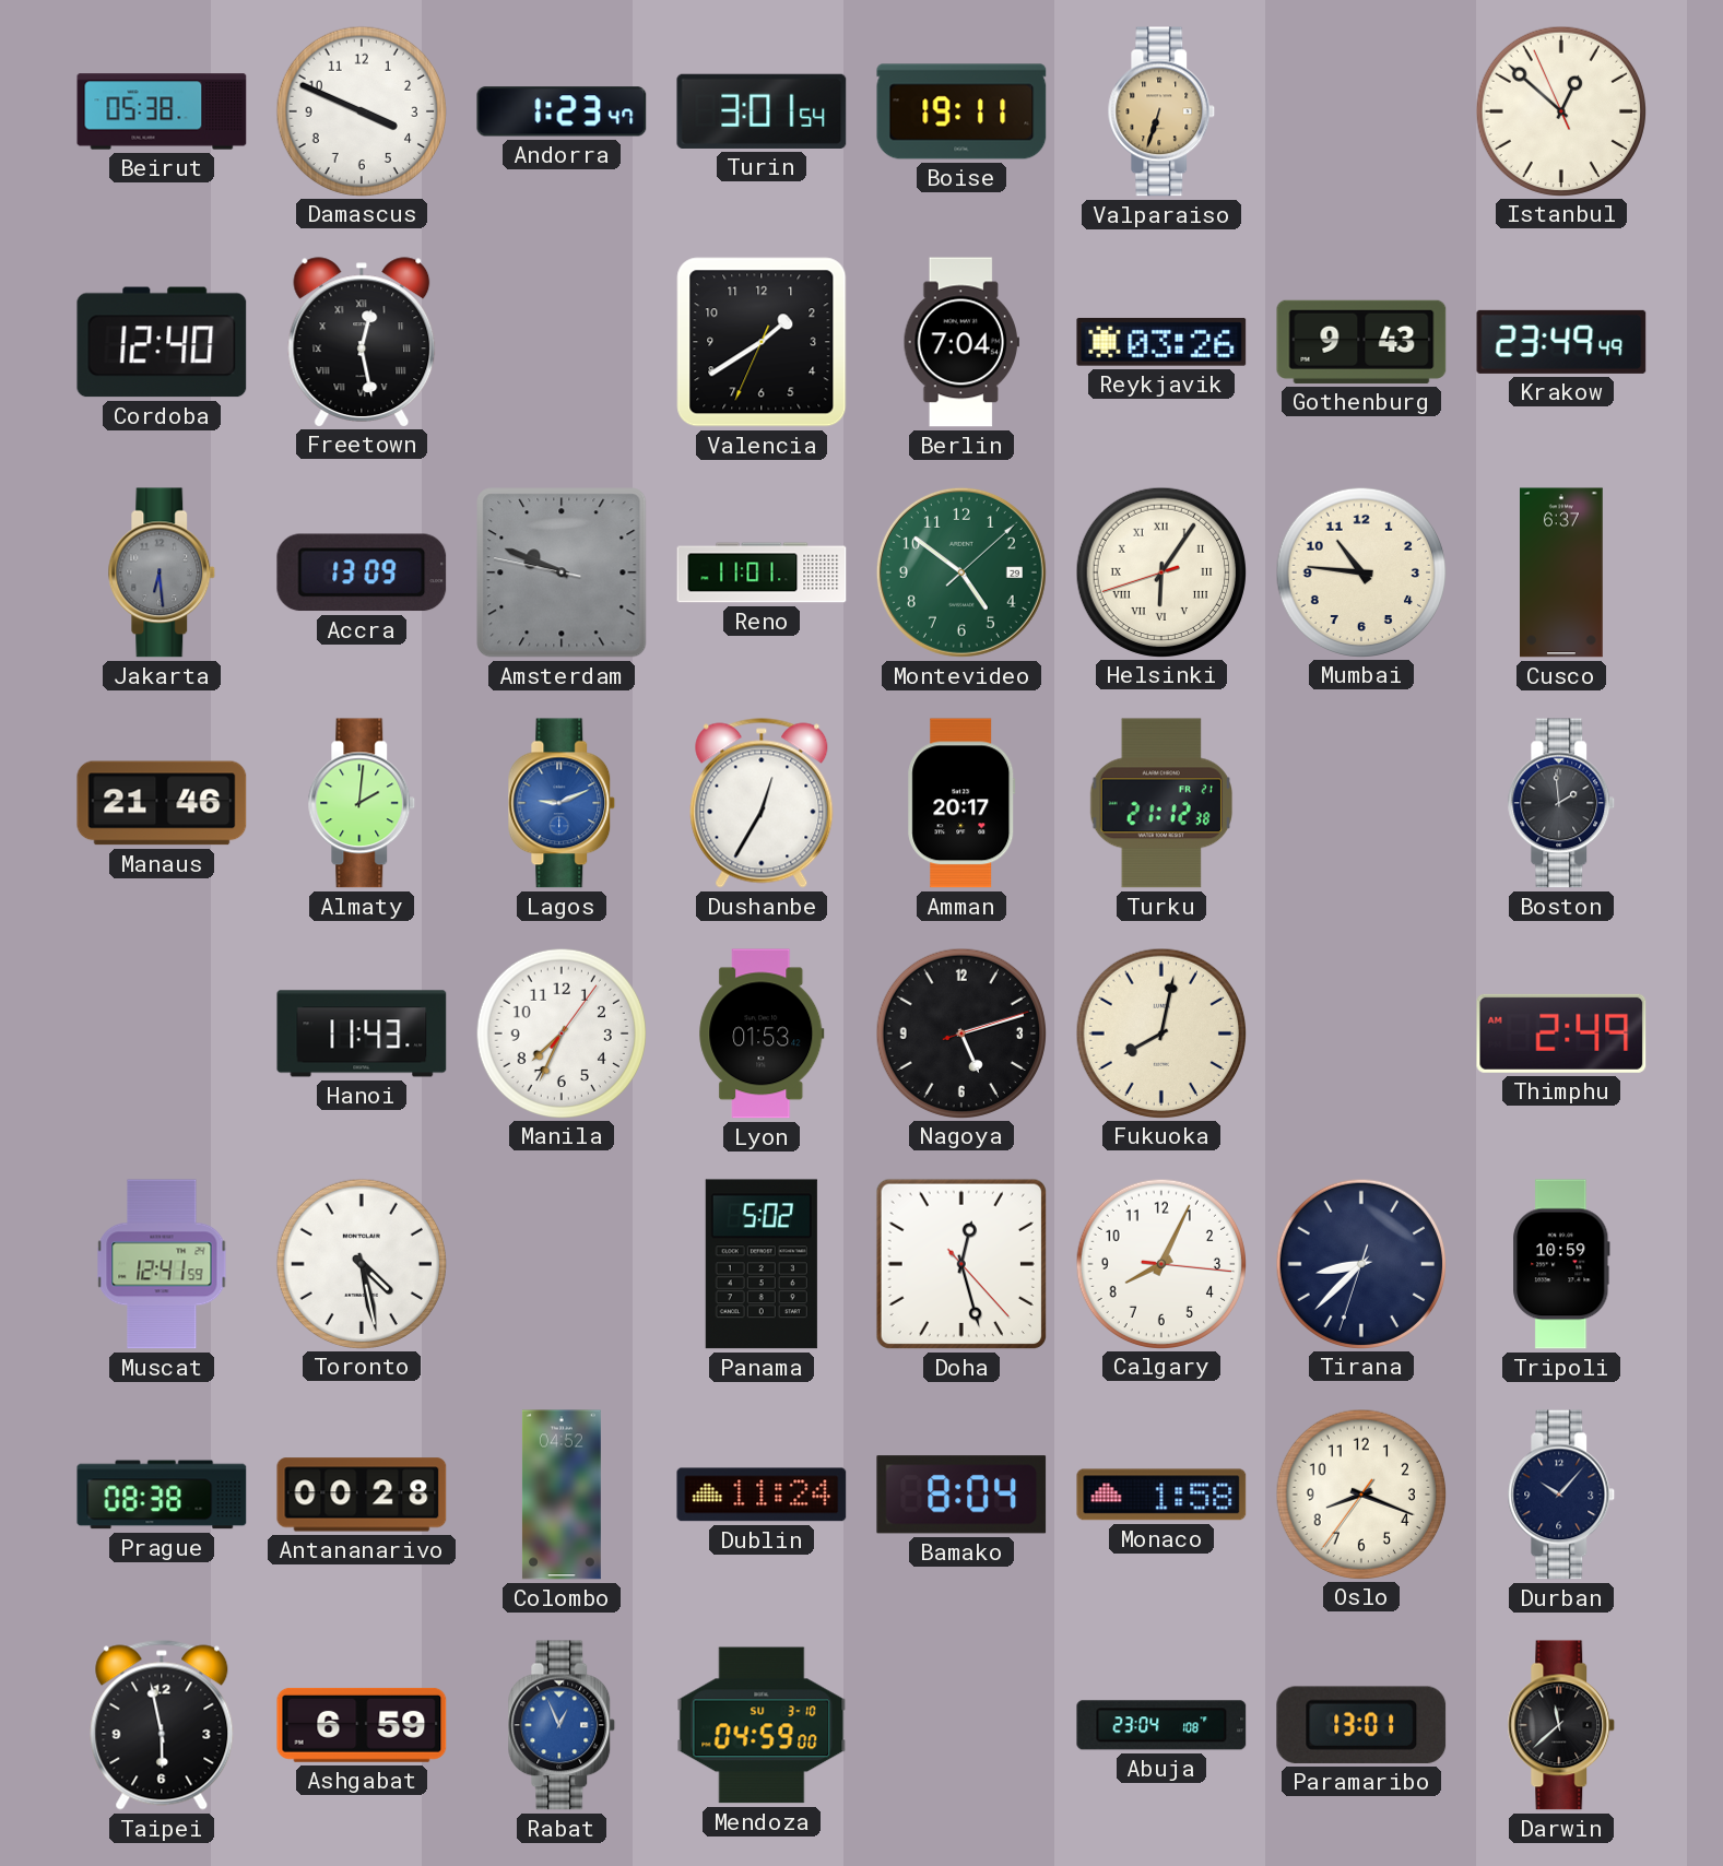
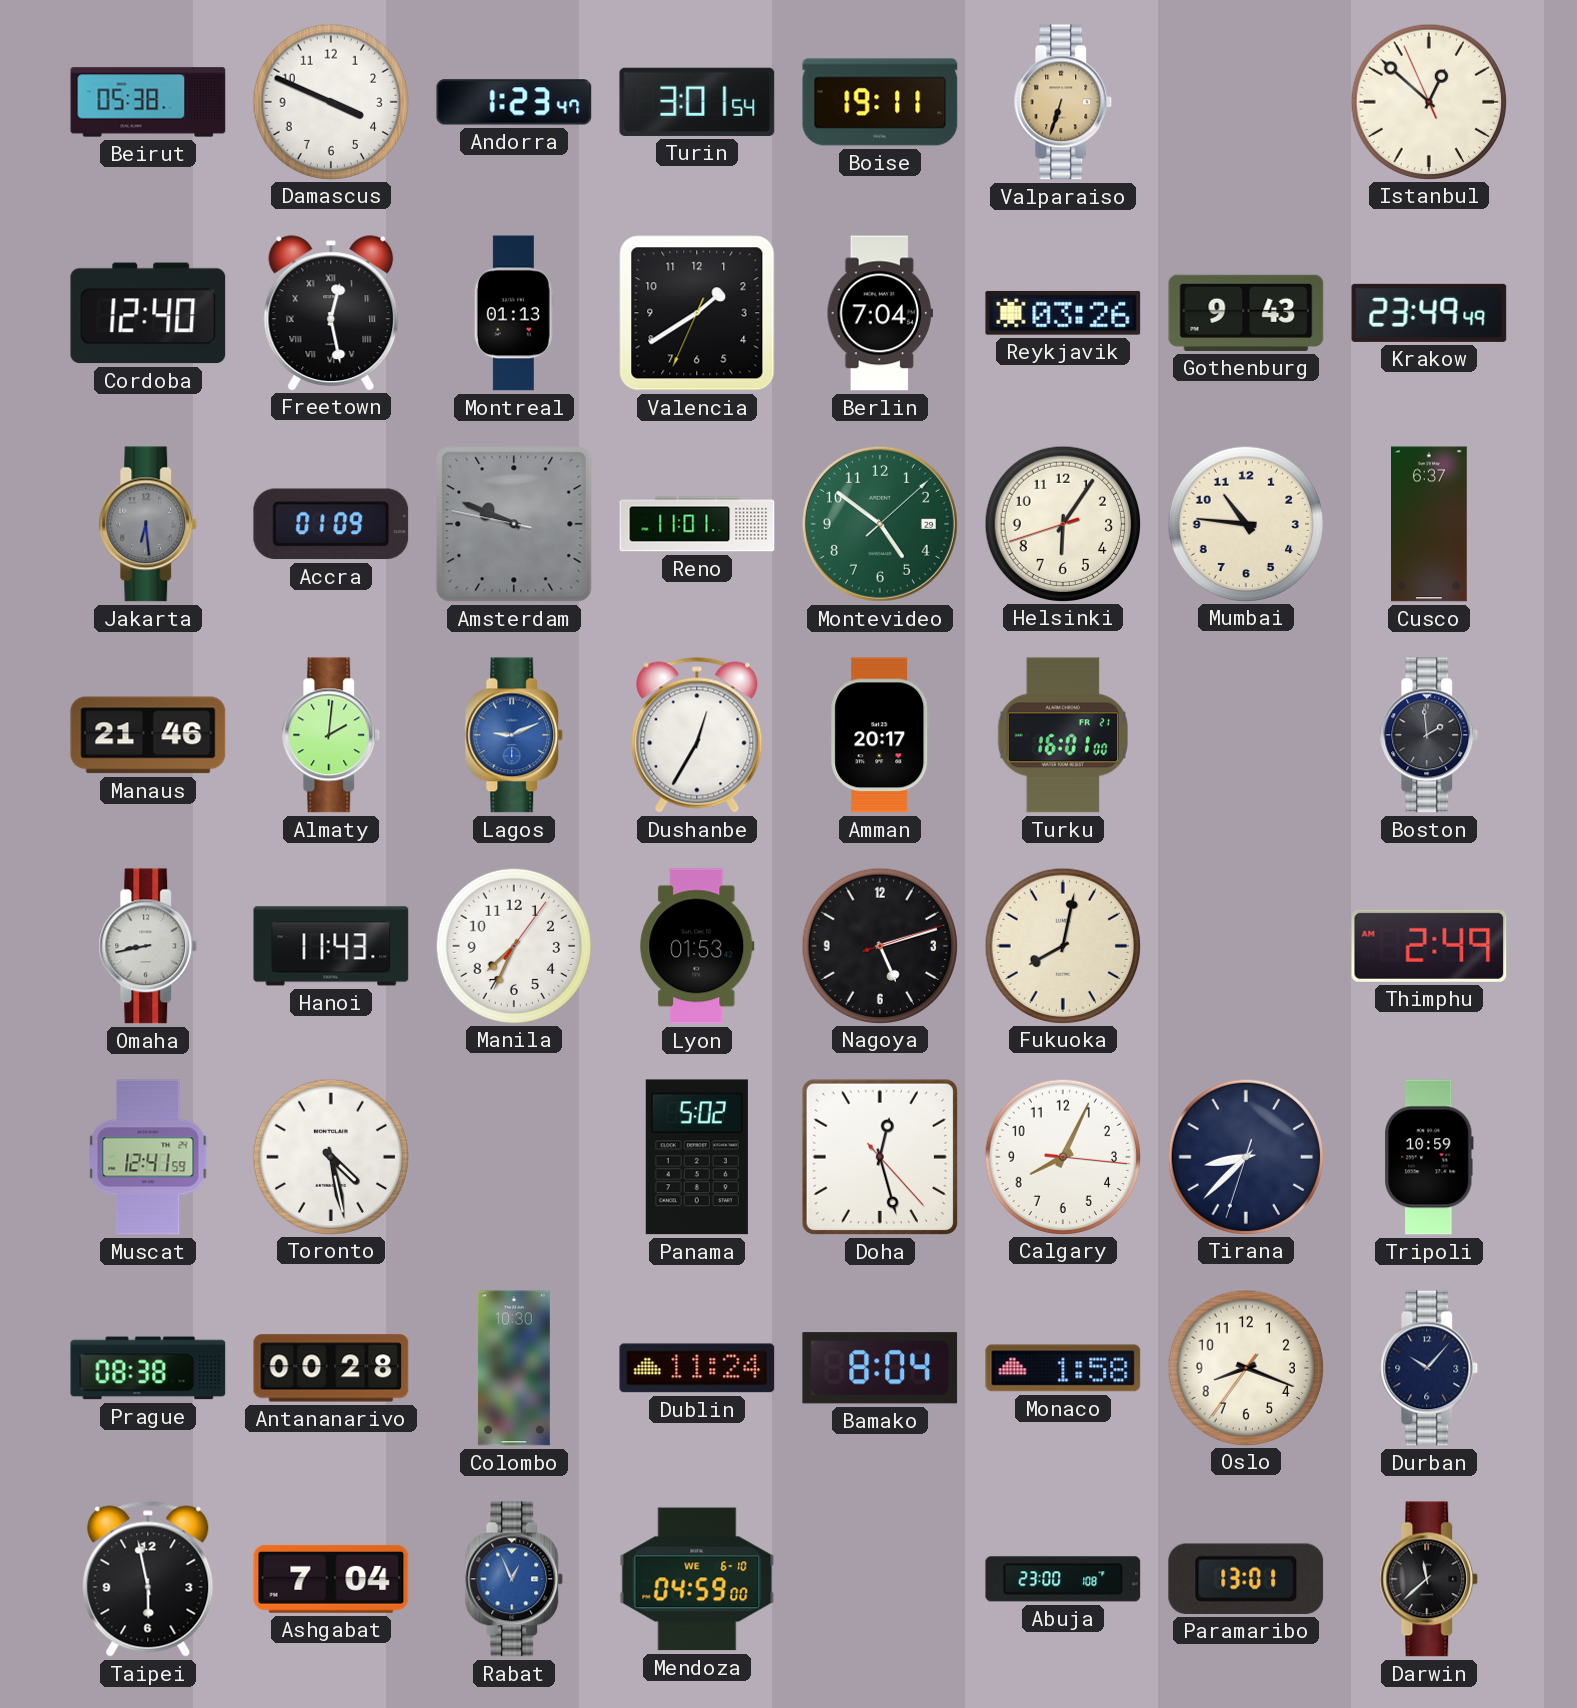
Montreal: none -> 01:13
Accra: 13:09 -> 01:09
Helsinki numerals: Roman -> Arabic
Turku: 21:12 -> 16:01
Omaha: none -> 8:43
Colombo: 04:52 -> 10:30
Ashgabat: 6:59 -> 7:04
Mendoza date: SU 3-10 -> WE 6-10
Abuja: 23:04 -> 23:00
